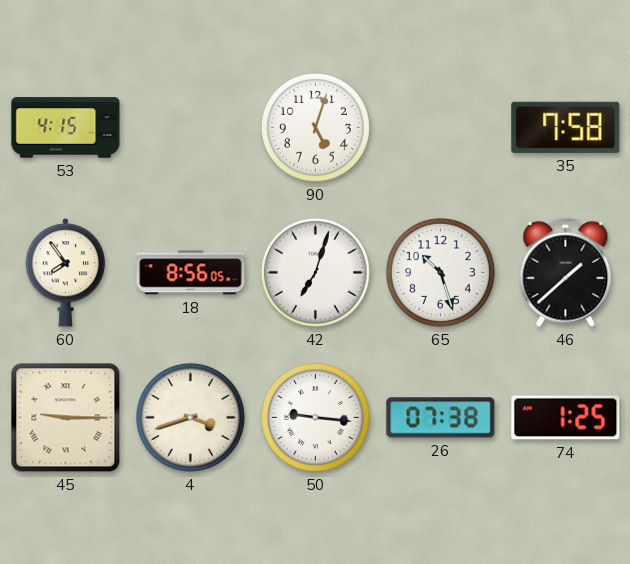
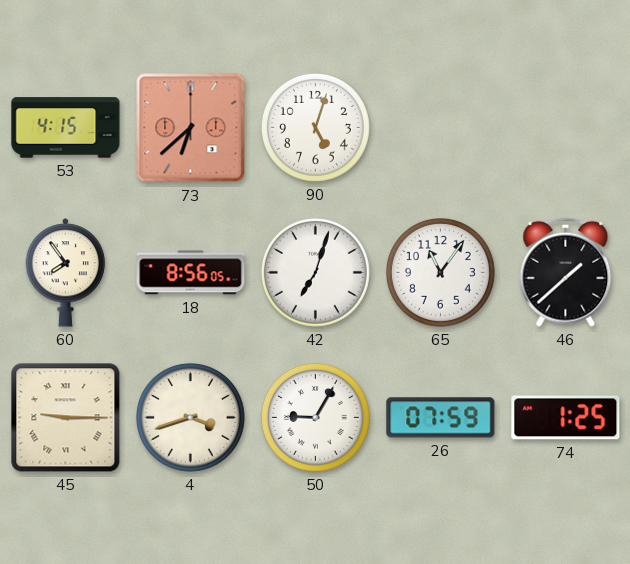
73: none -> 6:38
35: 7:58 -> none
65: 10:27 -> 11:06
50: 9:16 -> 9:05
26: 07:38 -> 07:59
